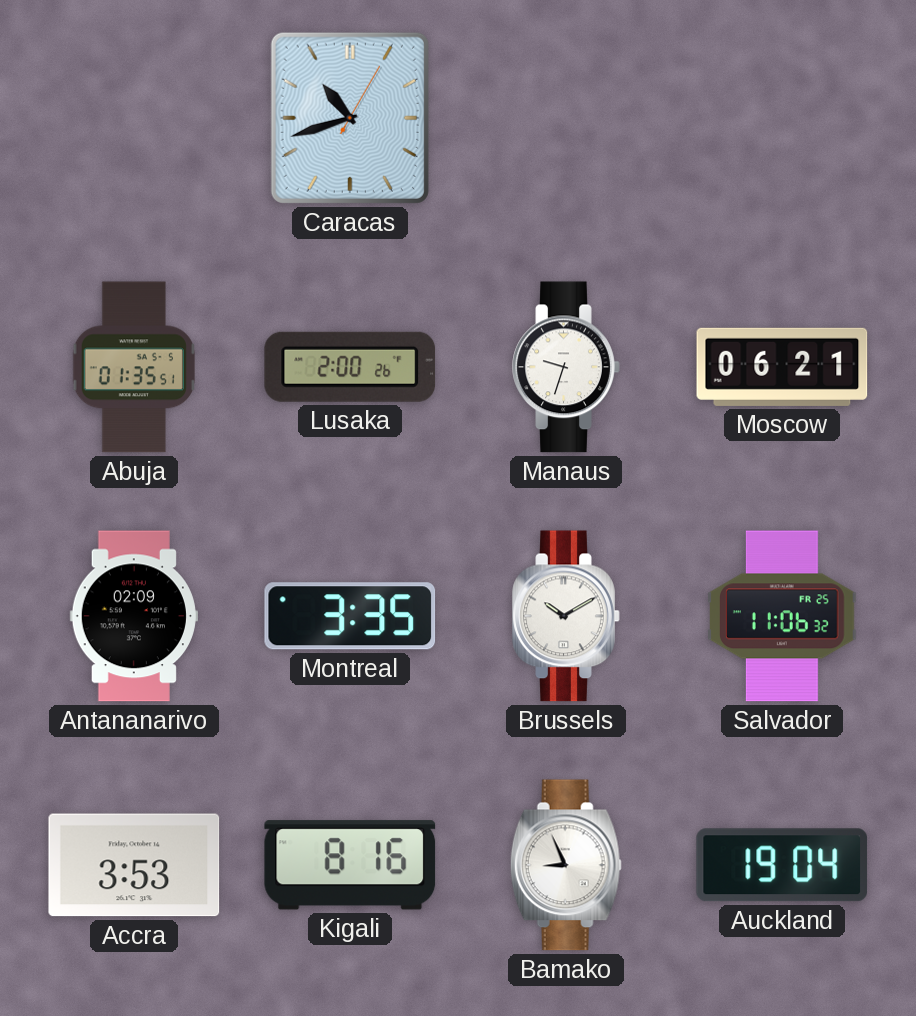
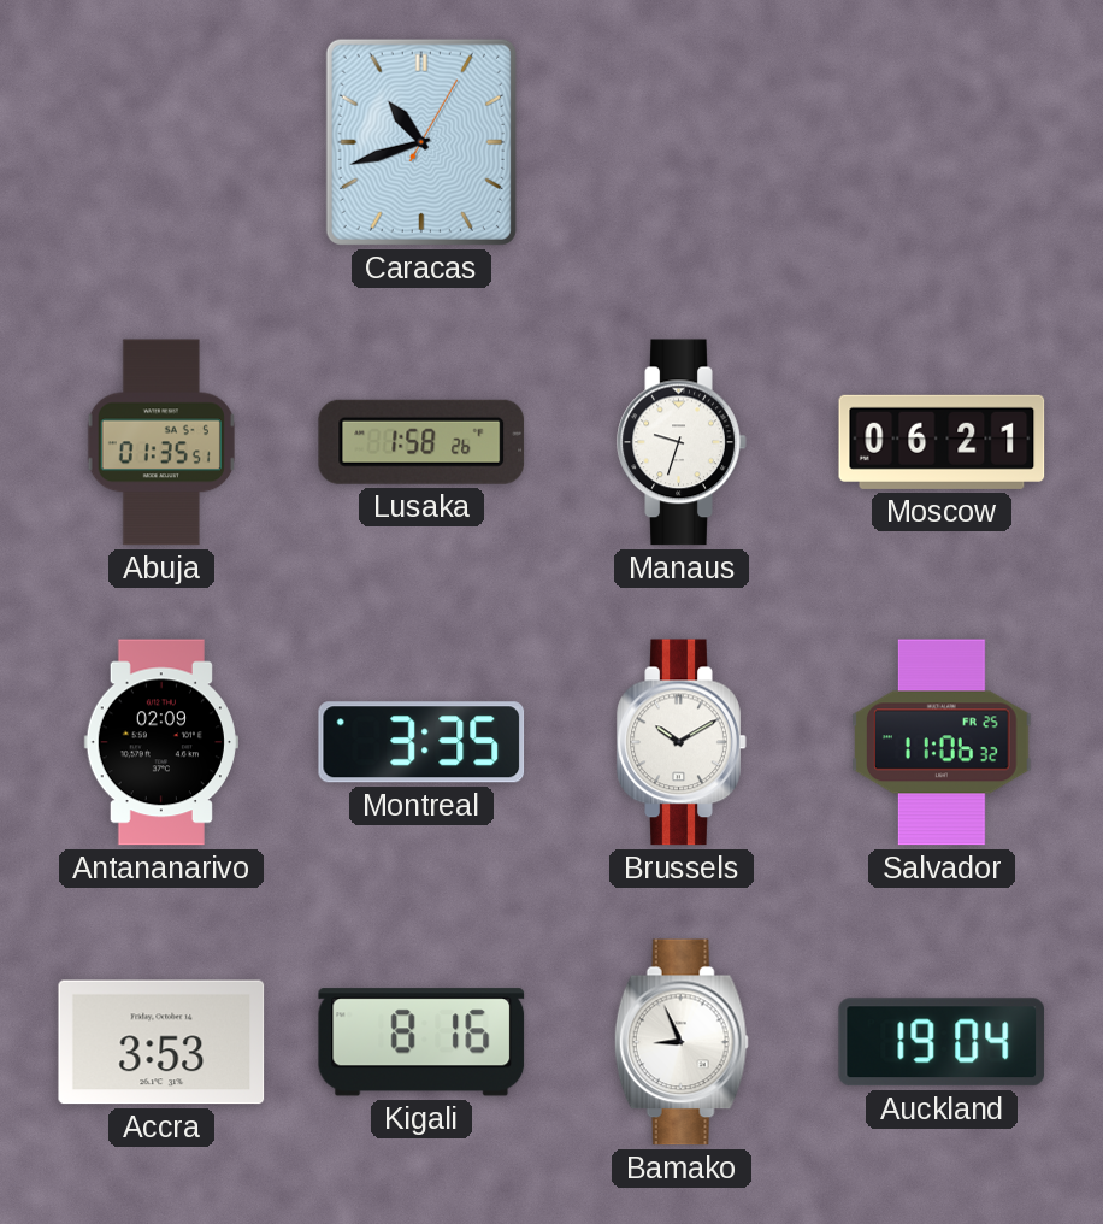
Lusaka: 2:00 -> 1:58
